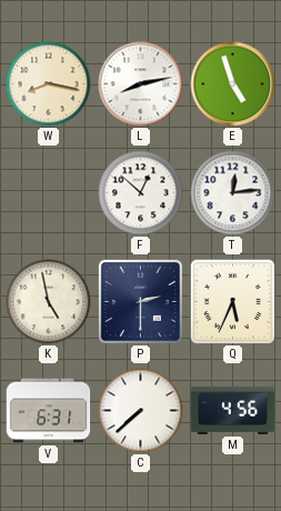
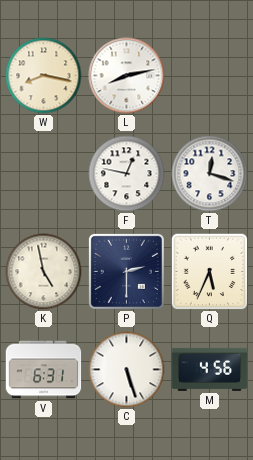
E: 4:57 -> none
F: 12:52 -> 12:47
T: 12:14 -> 12:18
C: 7:38 -> 5:27
